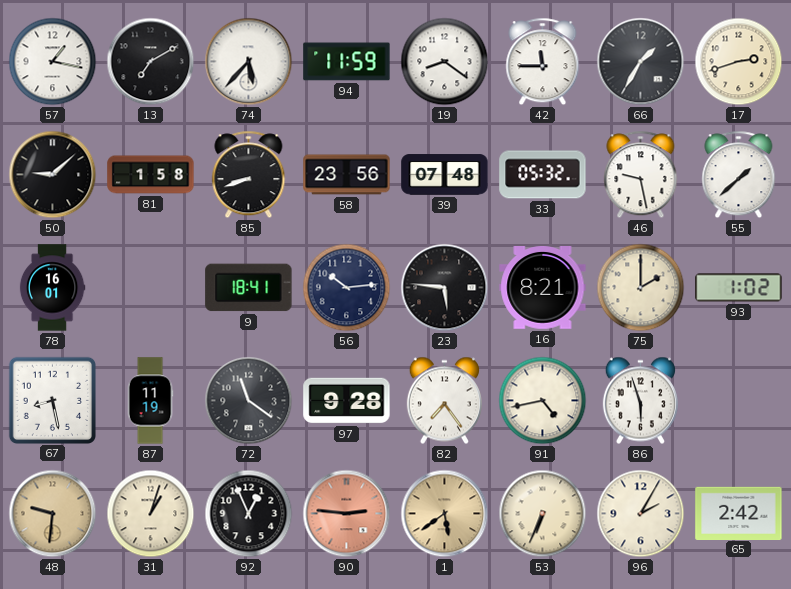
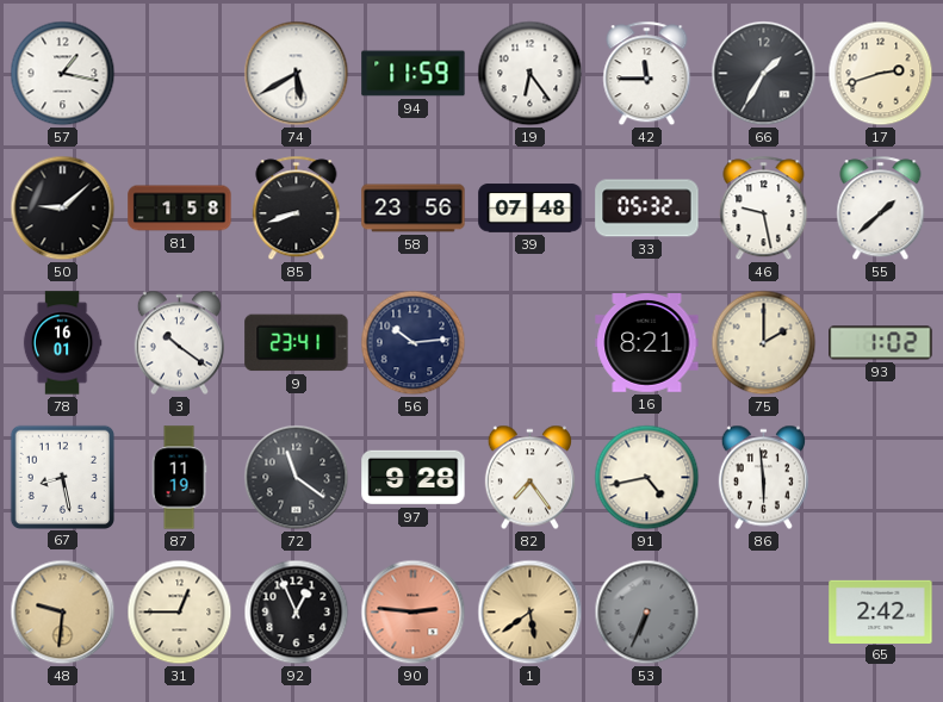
13: 7:10 -> none
74: 5:37 -> 5:40
19: 8:21 -> 6:24
3: none -> 10:21
9: 18:41 -> 23:41
23: 5:46 -> none
86: 5:57 -> 5:59
31: 1:03 -> 12:45
53 dial: cream -> grey
96: 2:05 -> none
